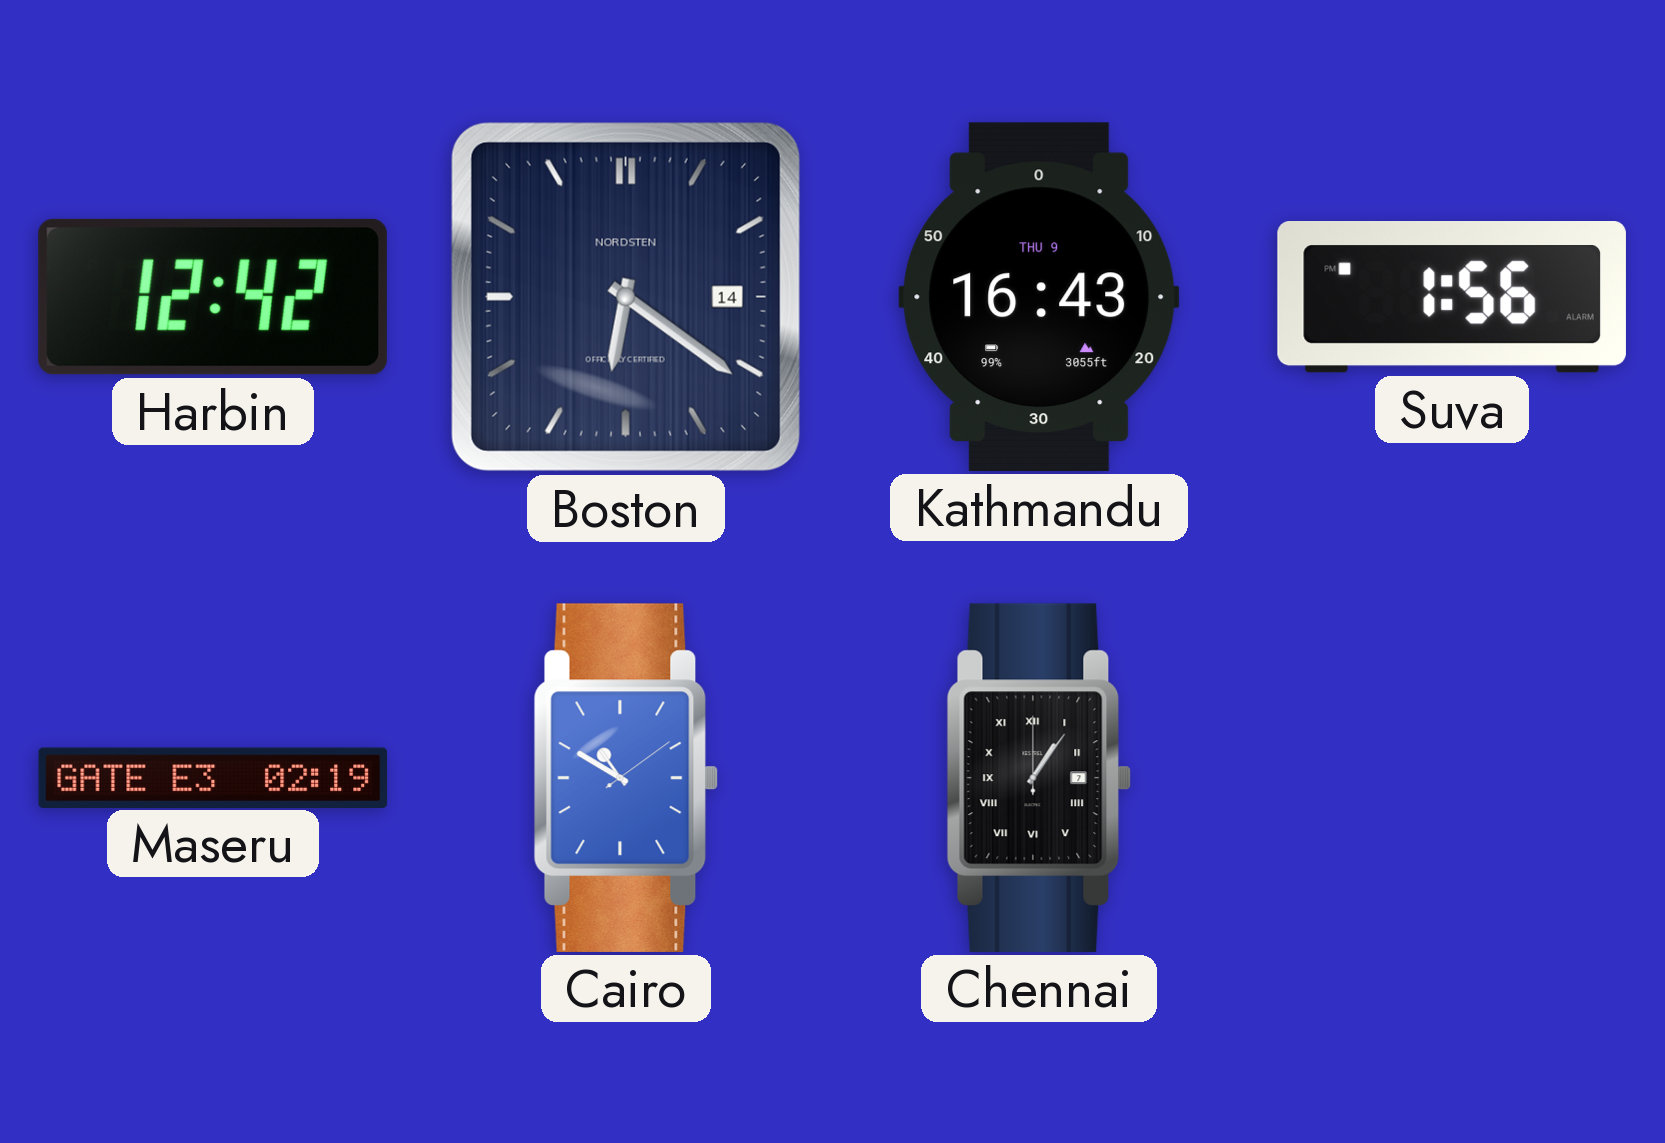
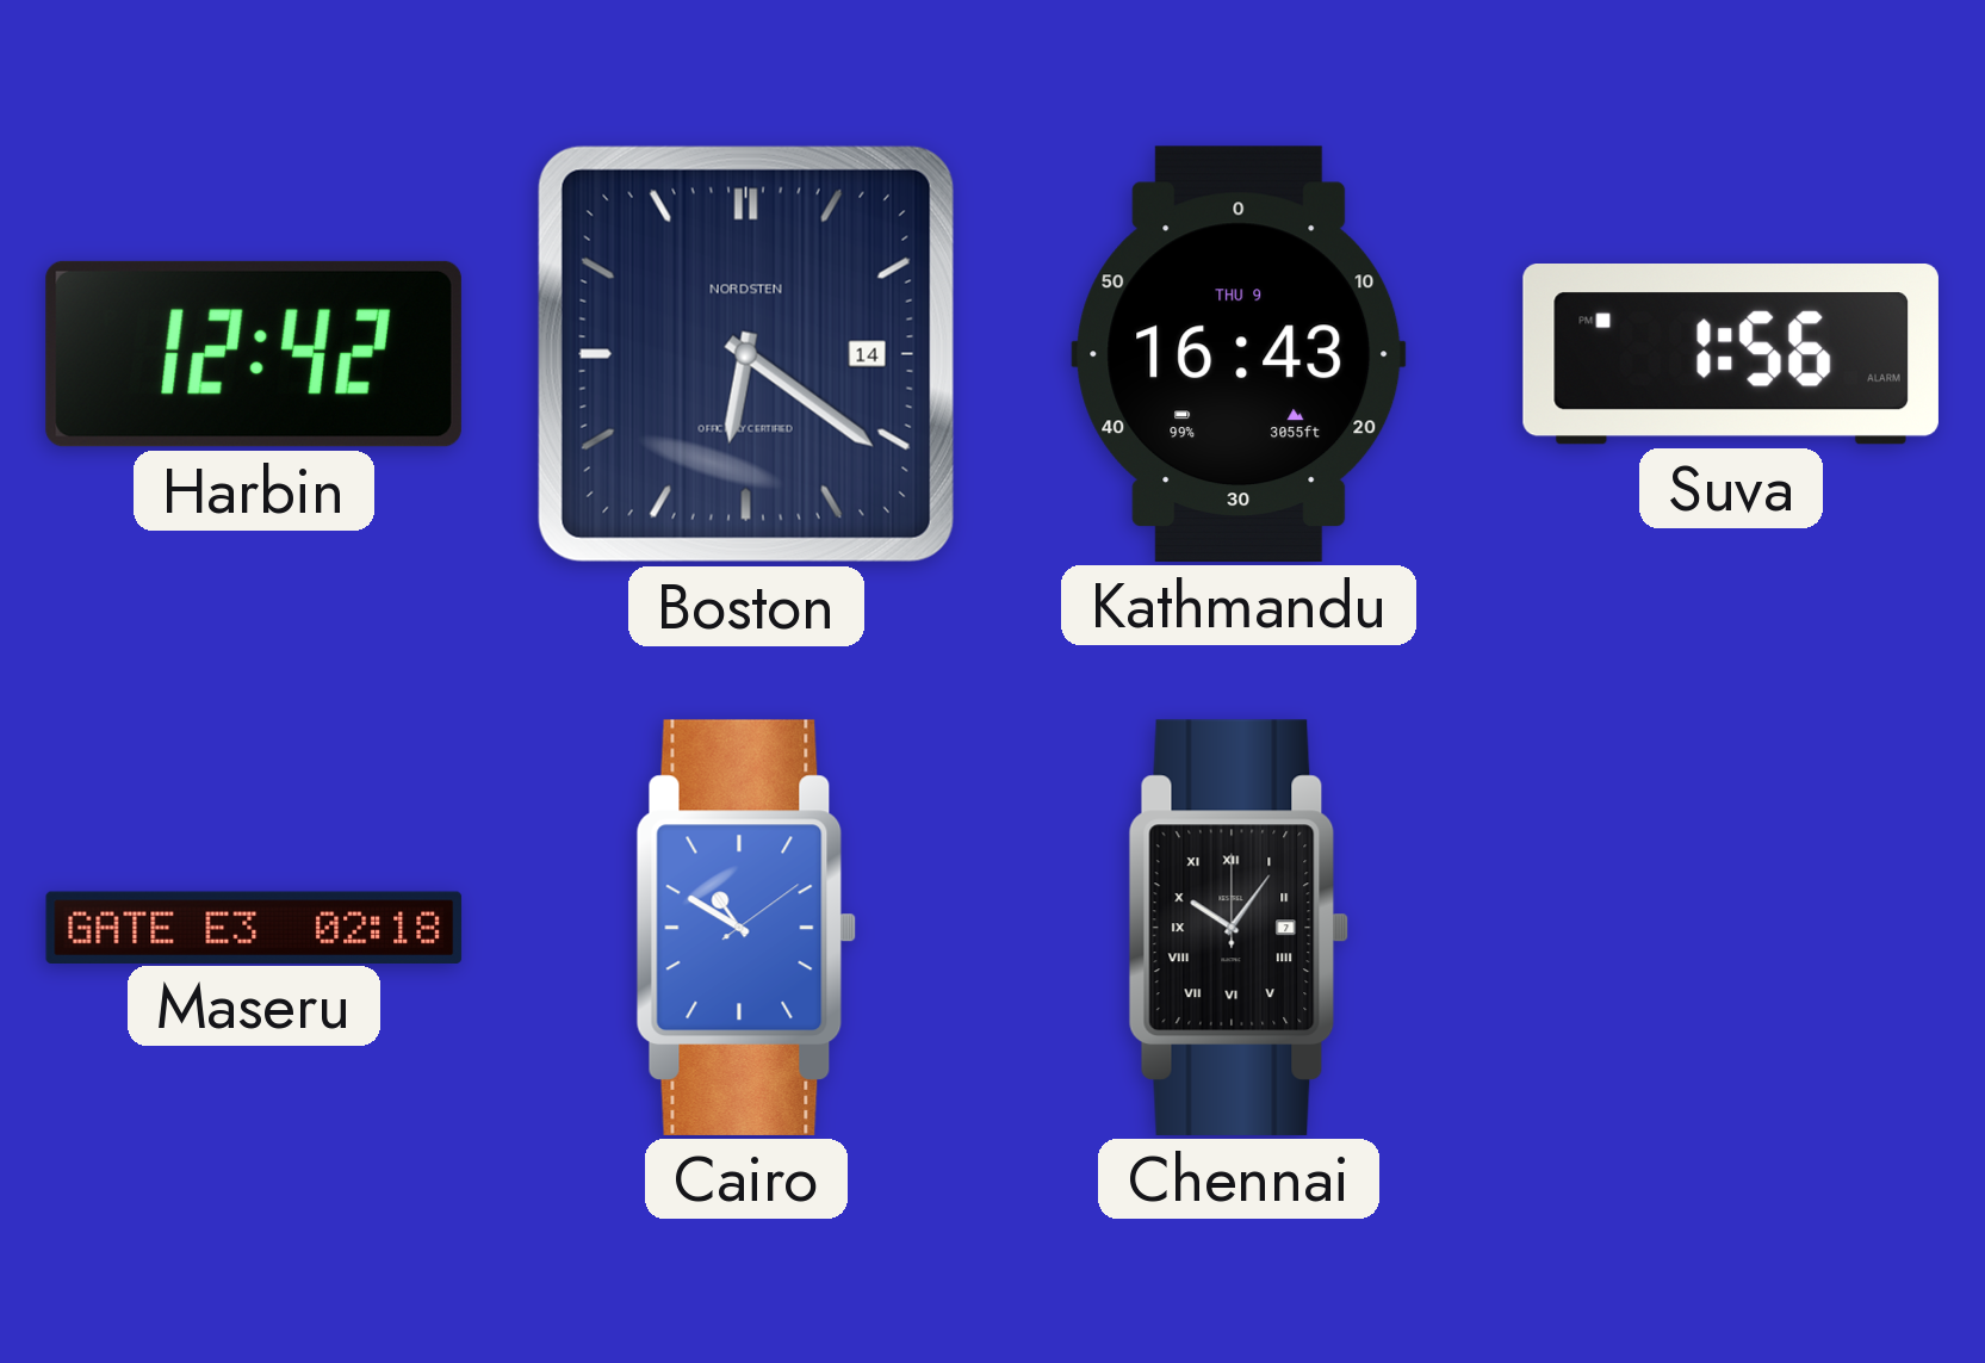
Maseru: 02:19 -> 02:18
Chennai: 1:06 -> 10:06
